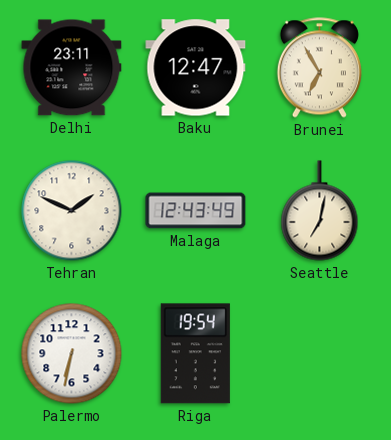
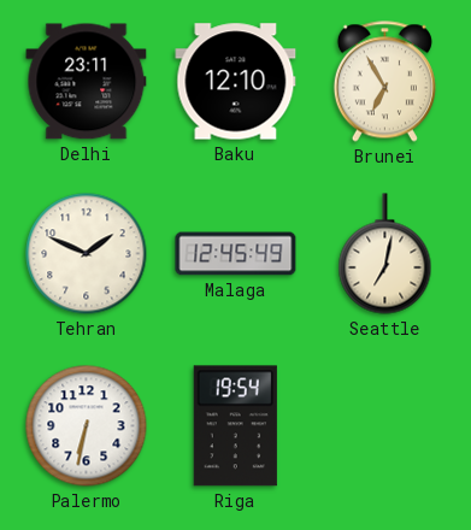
Baku: 12:47 -> 12:10
Malaga: 12:43 -> 12:45
